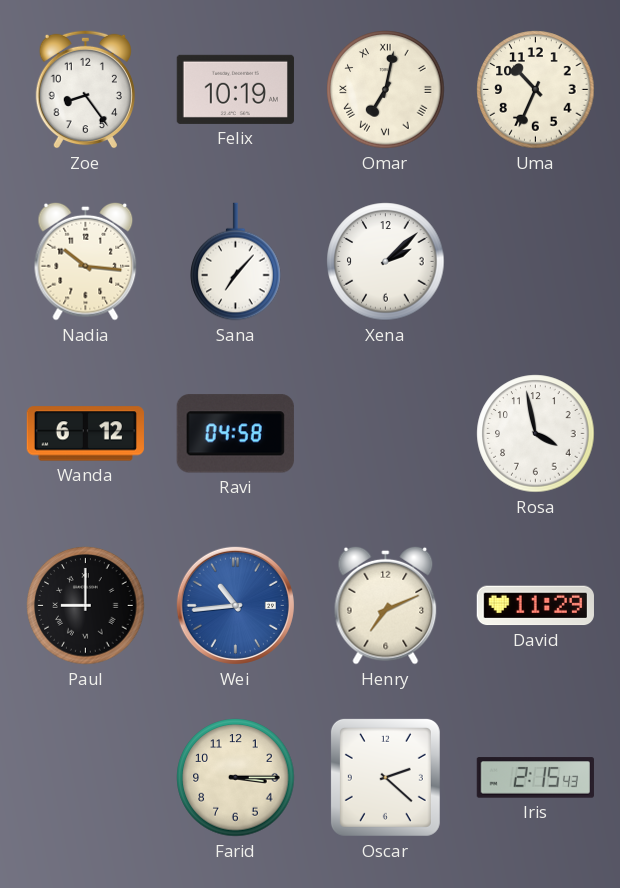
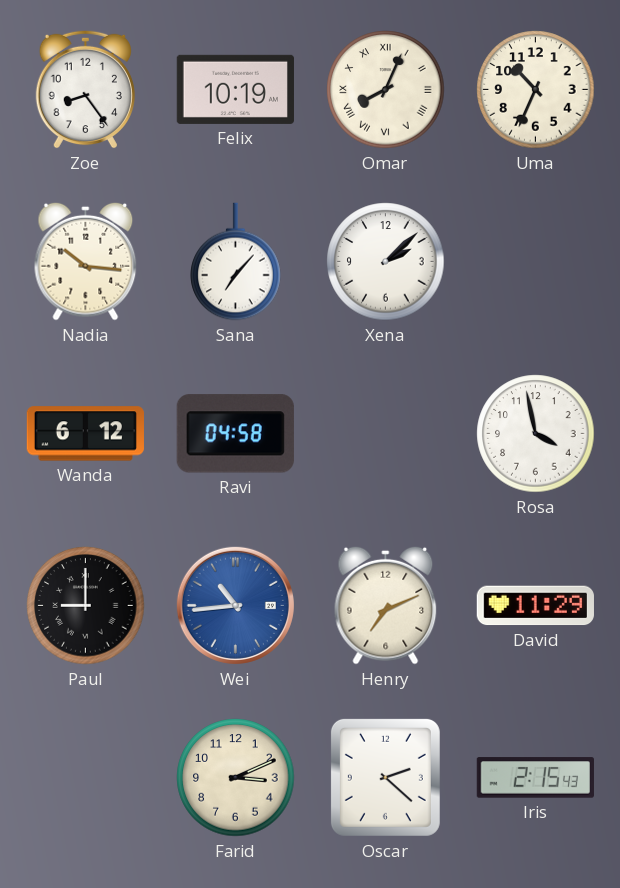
Omar: 7:02 -> 8:04
Farid: 3:15 -> 3:11
